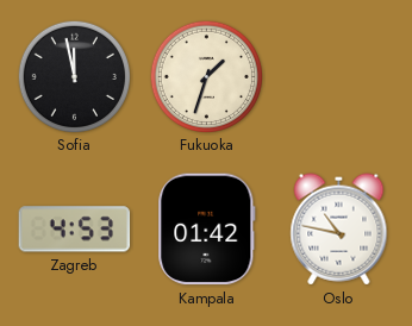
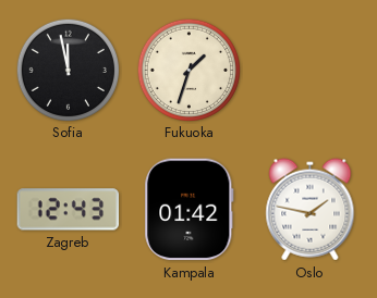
Zagreb: 4:53 -> 12:43
Oslo: 10:47 -> 1:47
